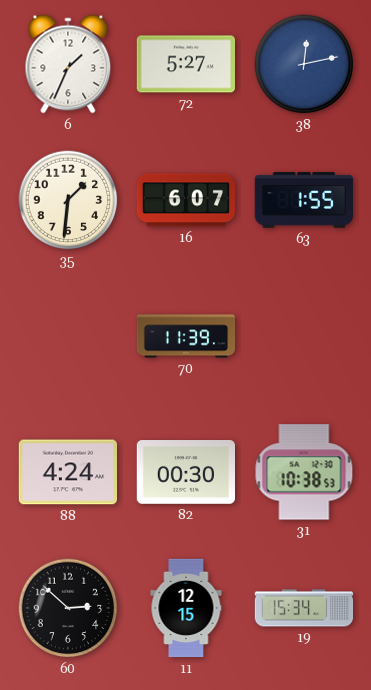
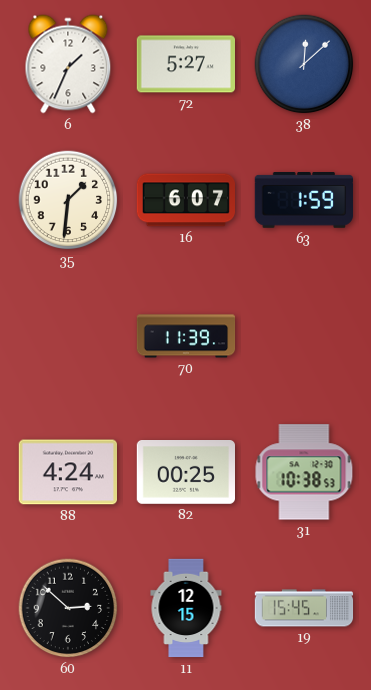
38: 12:13 -> 12:08
63: 1:55 -> 1:59
82: 00:30 -> 00:25
19: 15:34 -> 15:45
